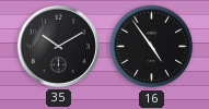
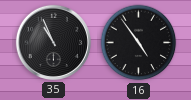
35: 10:10 -> 10:56
